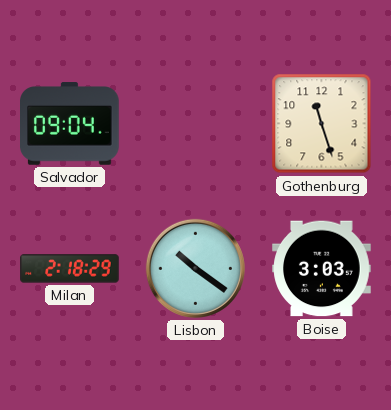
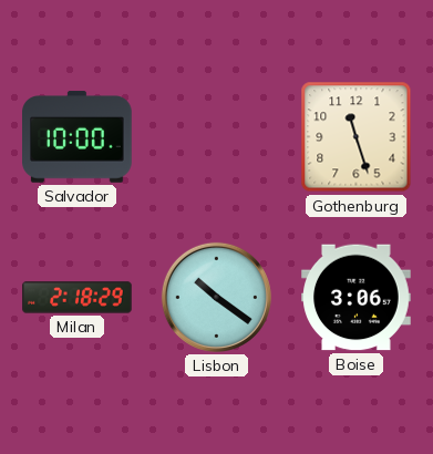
Salvador: 09:04 -> 10:00
Boise: 3:03 -> 3:06
